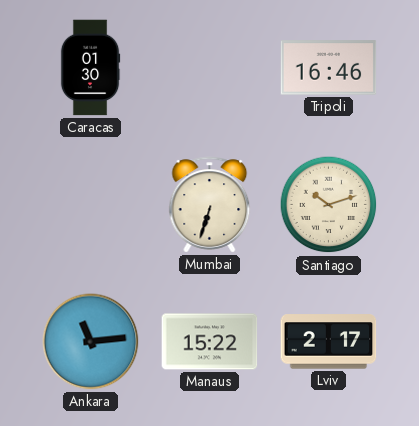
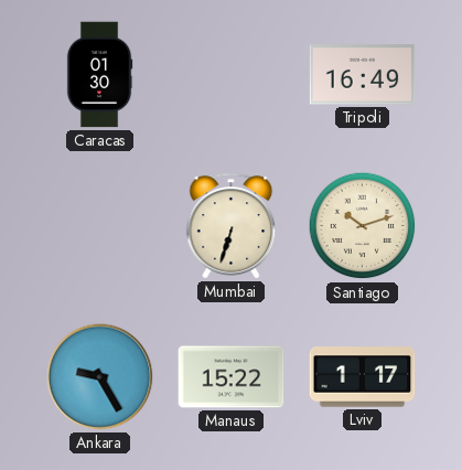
Tripoli: 16:46 -> 16:49
Ankara: 11:14 -> 9:25
Lviv: 2:17 -> 1:17
